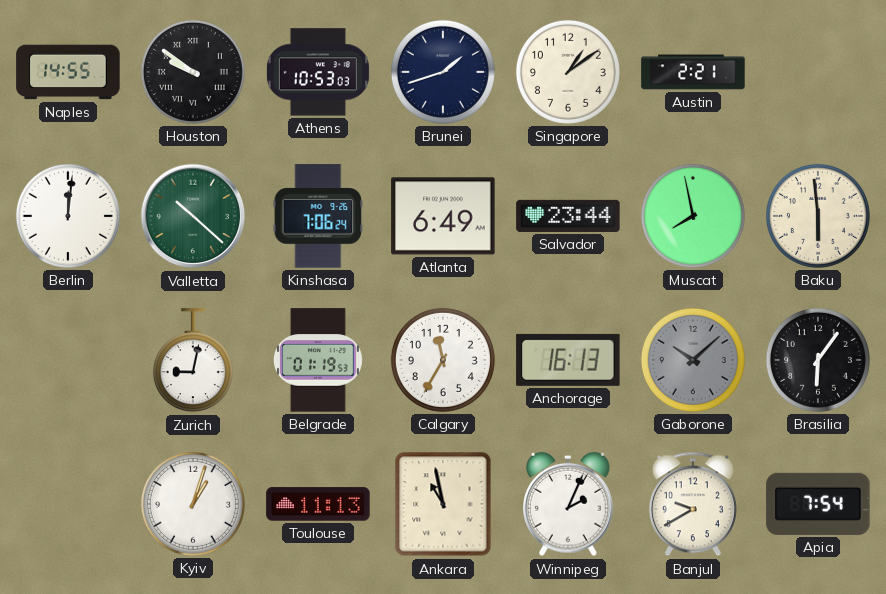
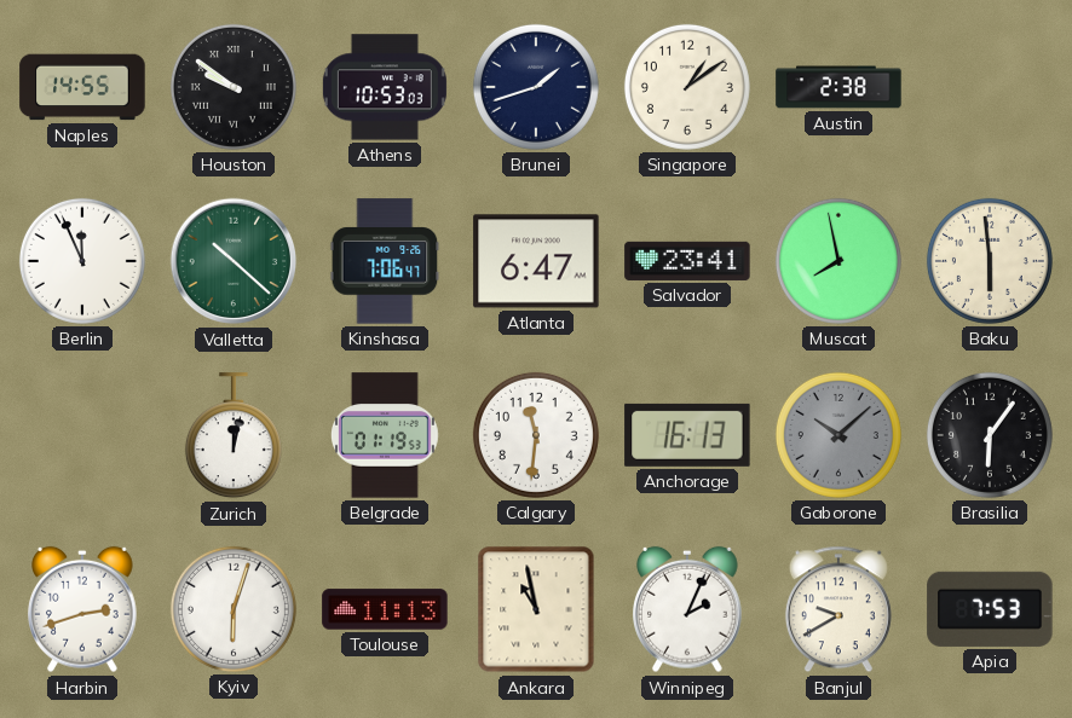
Austin: 2:21 -> 2:38
Berlin: 12:01 -> 11:56
Kinshasa: 7:06:24 -> 7:06:47
Atlanta: 6:49 -> 6:47
Salvador: 23:44 -> 23:41
Zurich: 9:02 -> 12:02
Calgary: 11:35 -> 11:31
Harbin: none -> 2:42
Kyiv: 1:03 -> 6:03
Apia: 7:54 -> 7:53
